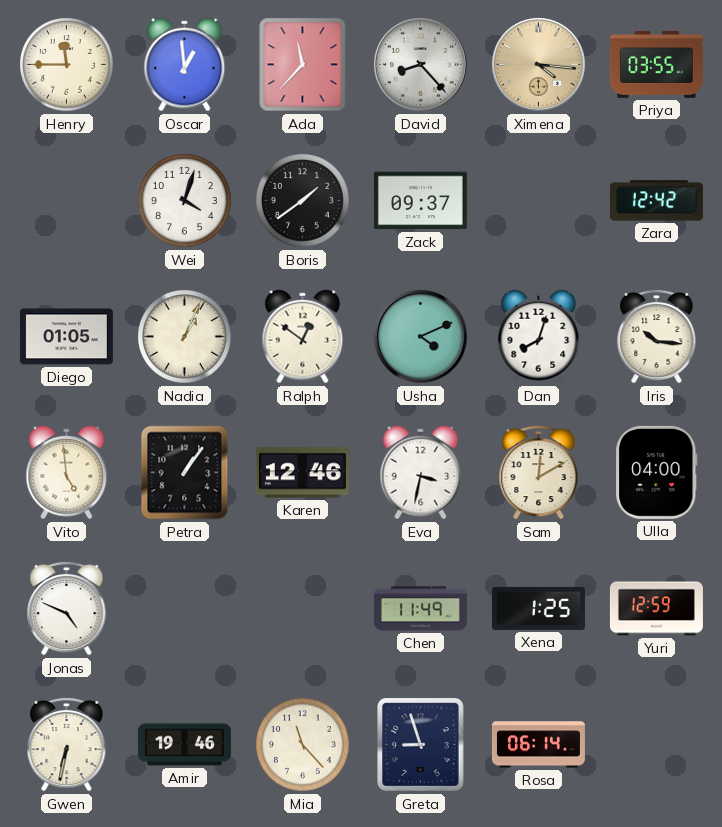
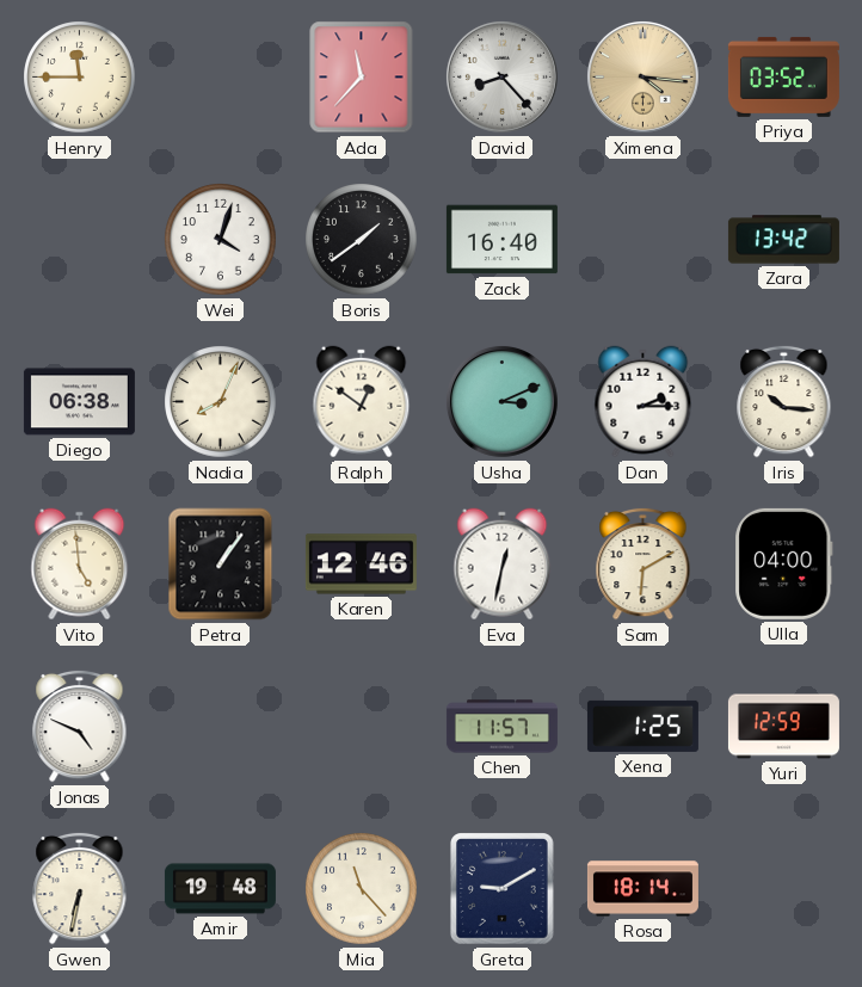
Oscar: 12:59 -> none
Priya: 03:55 -> 03:52
Zack: 09:37 -> 16:40
Zara: 12:42 -> 13:42
Diego: 01:05 -> 06:38
Nadia: 1:04 -> 8:04
Usha: 4:11 -> 3:11
Dan: 8:03 -> 2:15
Eva: 3:32 -> 12:32
Sam: 12:10 -> 6:10
Chen: 11:49 -> 11:57
Amir: 19:46 -> 19:48
Greta: 8:57 -> 9:10
Rosa: 06:14 -> 18:14
